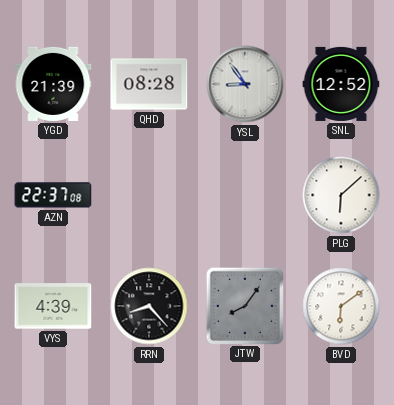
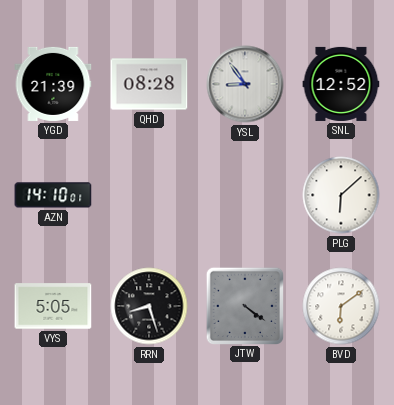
AZN: 22:37 -> 14:10
VYS: 4:39 -> 5:05
RRN: 8:23 -> 8:27
JTW: 8:06 -> 4:21
